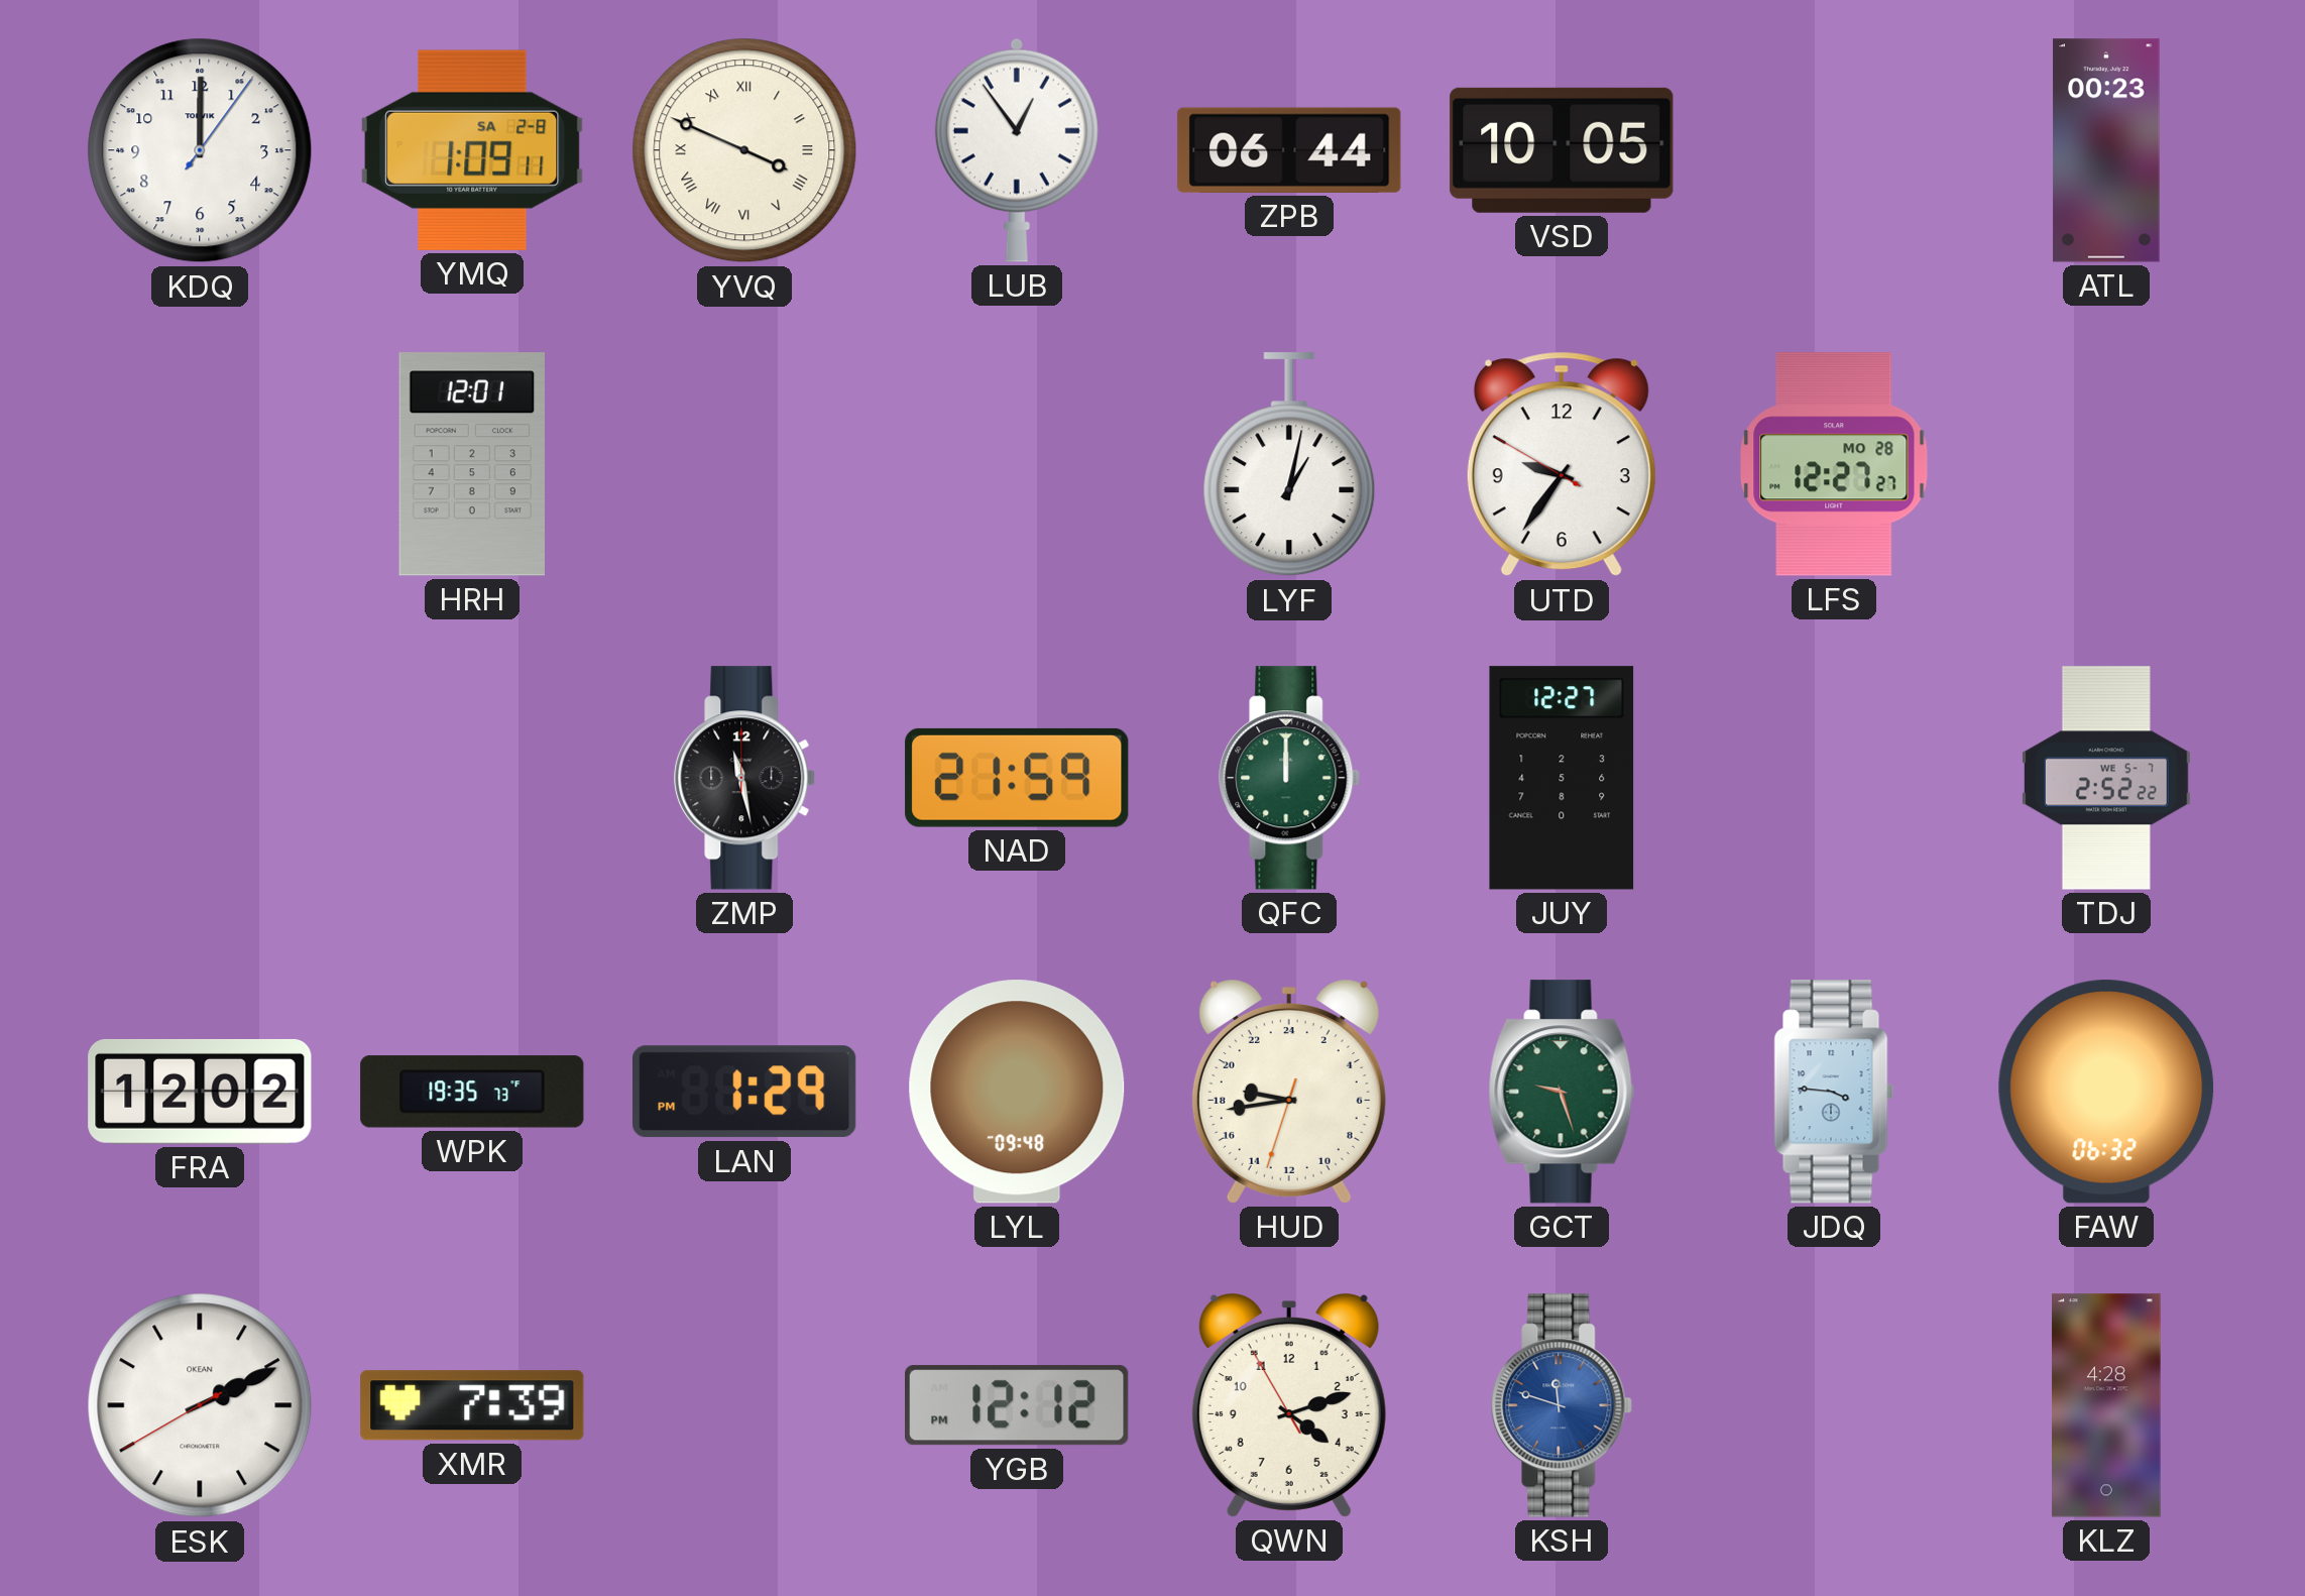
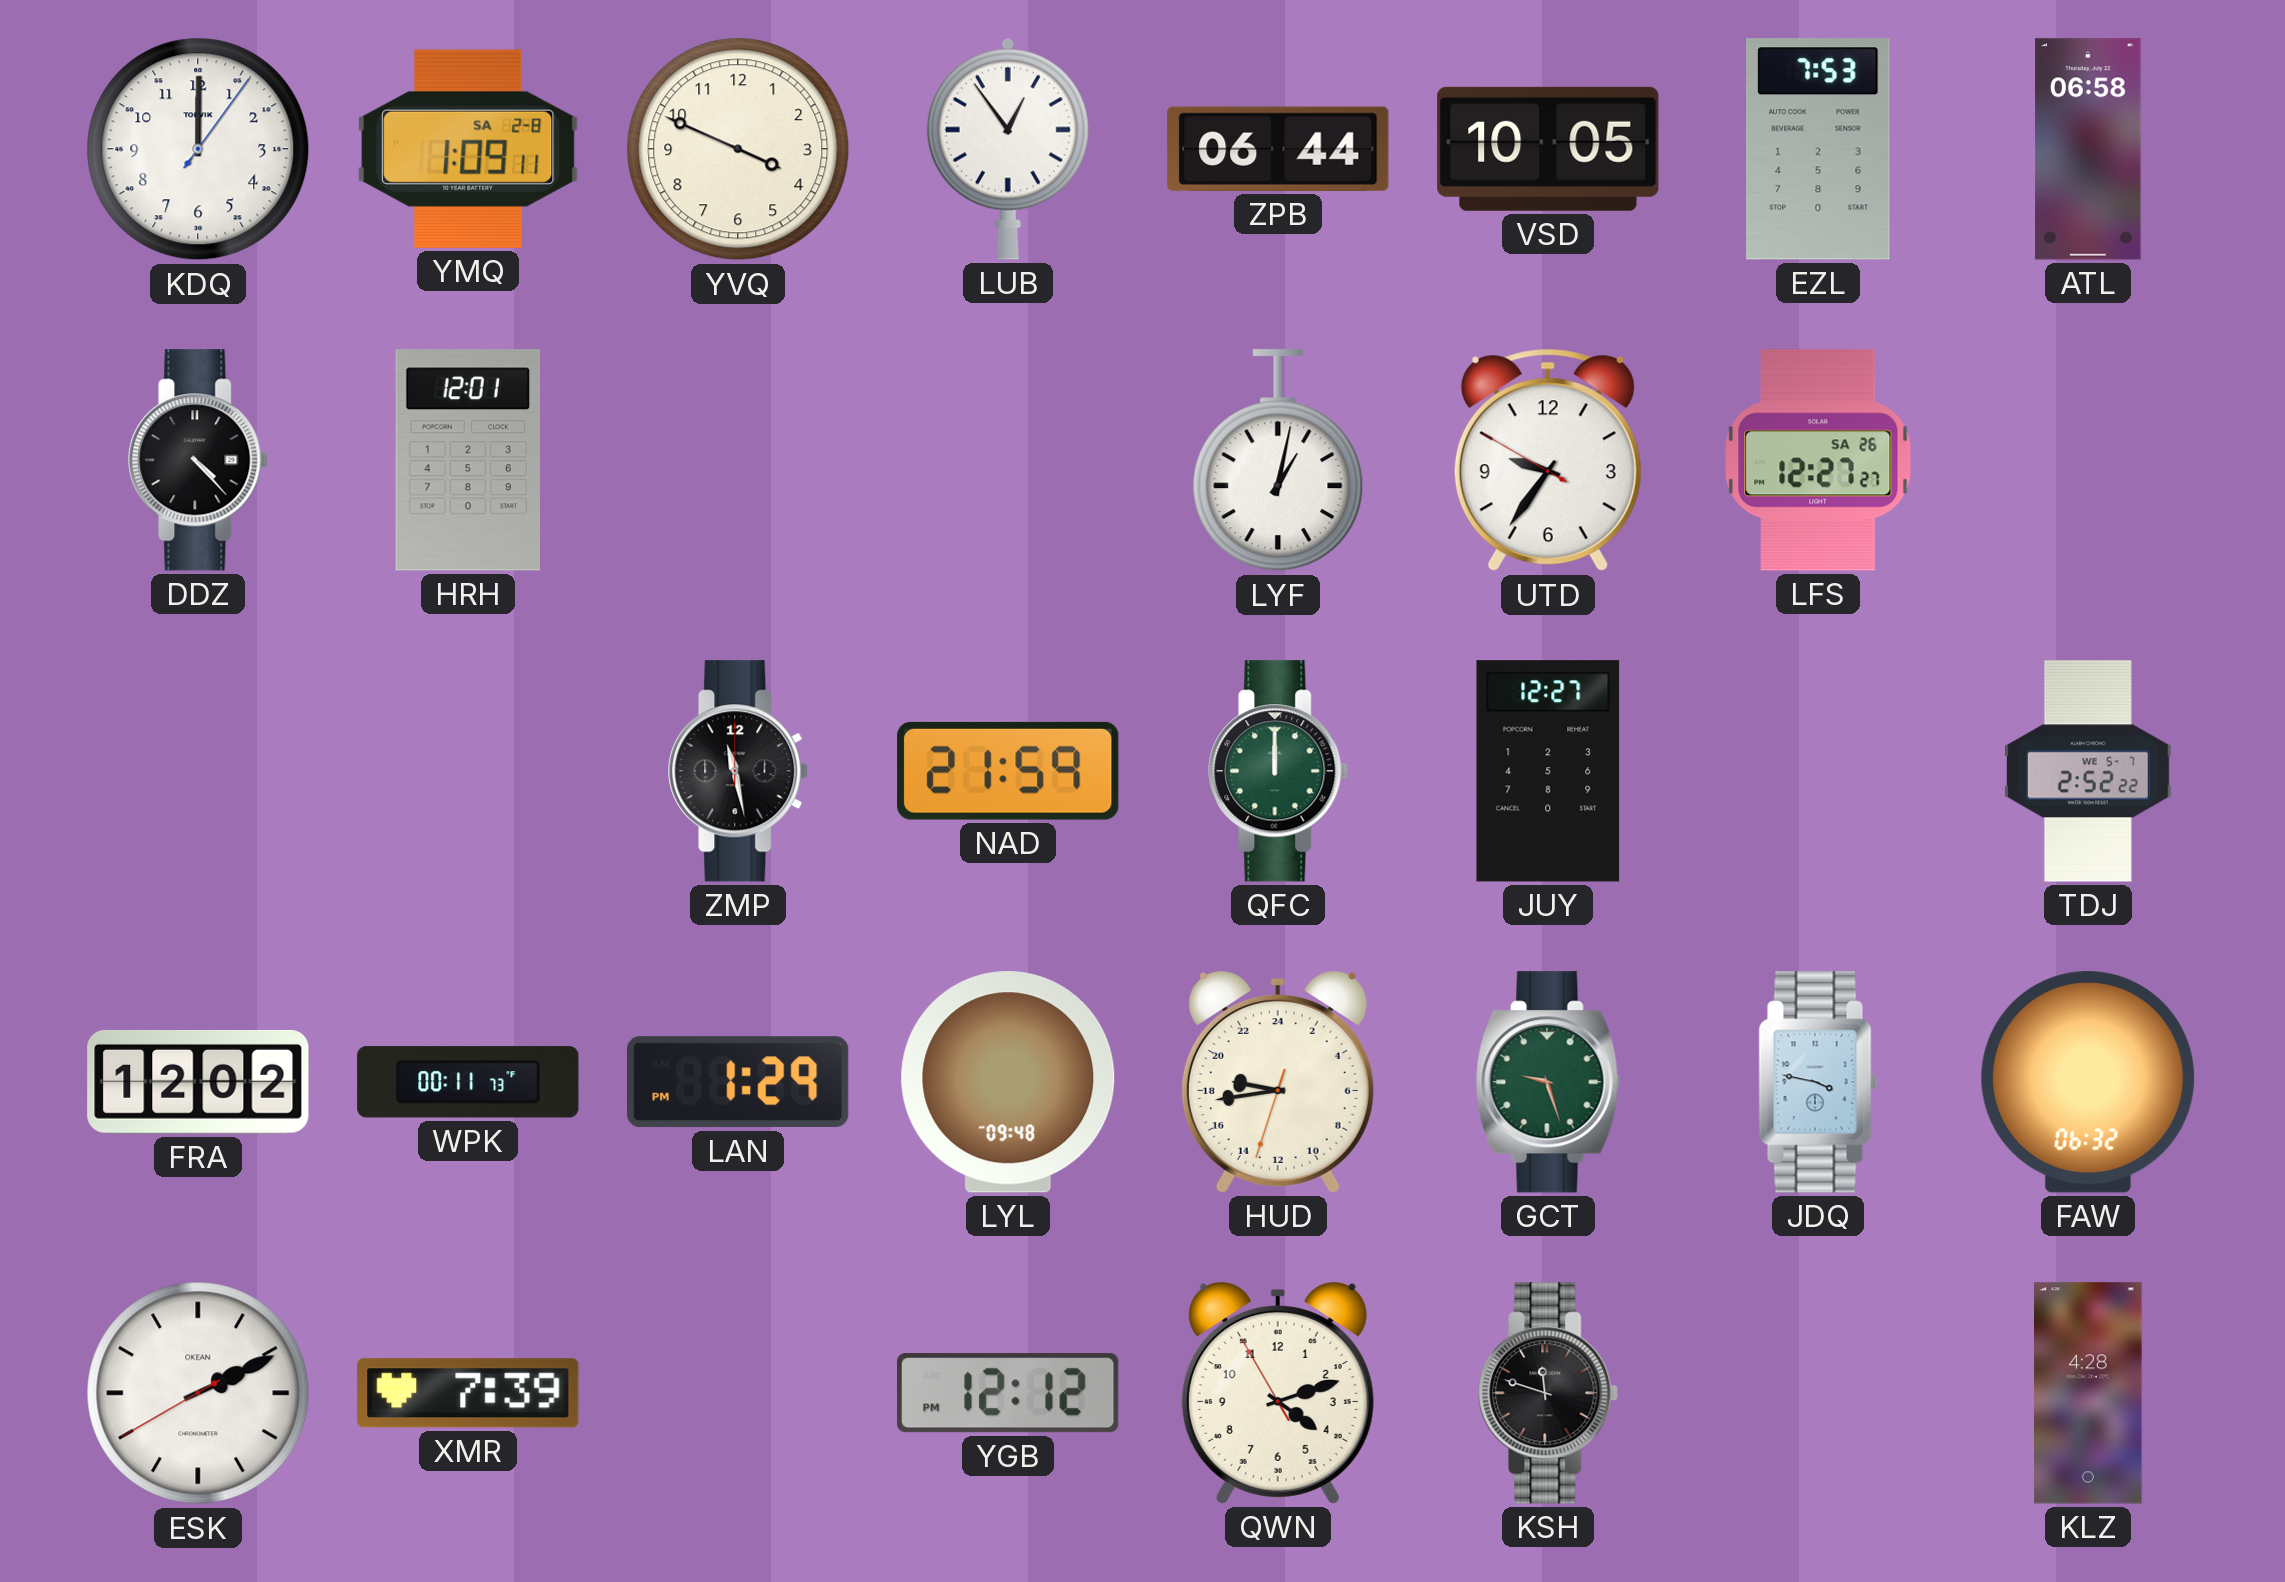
YVQ numerals: Roman -> Arabic
EZL: none -> 7:53
ATL: 00:23 -> 06:58
DDZ: none -> 4:23
LFS date: MO 28 -> SA 26
WPK: 19:35 -> 00:11
JDQ: 3:46 -> 3:47
KSH dial: blue -> black
